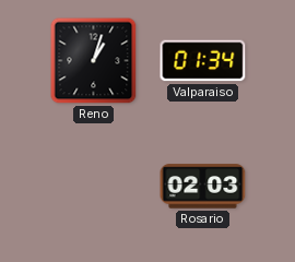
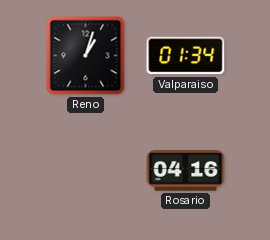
Rosario: 02:03 -> 04:16
